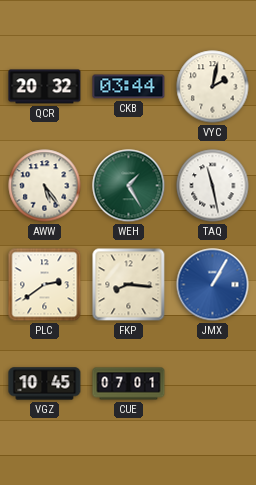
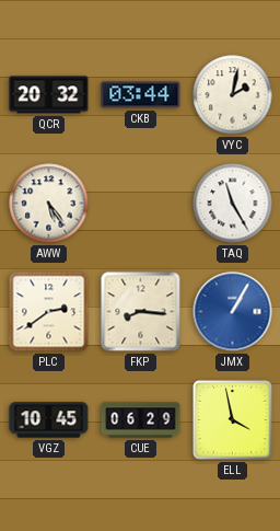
WEH: 1:25 -> none
TAQ: 11:28 -> 11:25
CUE: 07:01 -> 06:29
ELL: none -> 3:58
